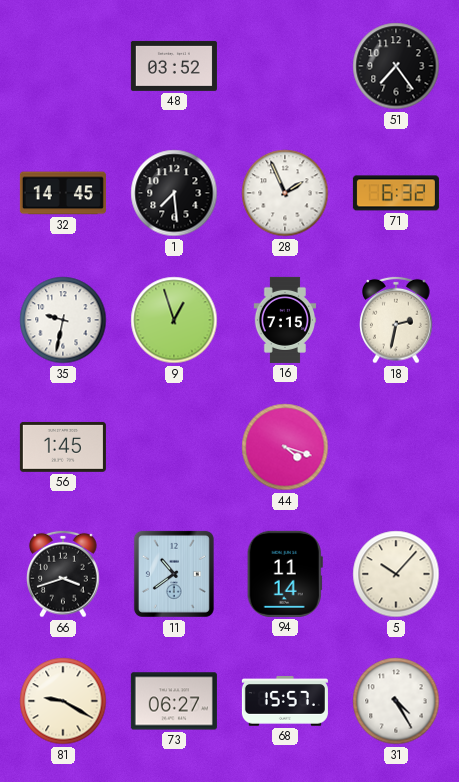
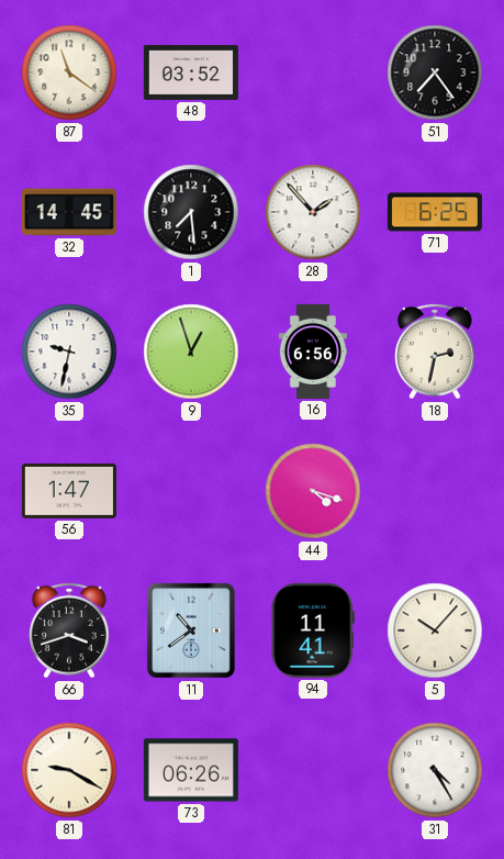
87: none -> 11:21
28: 1:56 -> 1:53
71: 6:32 -> 6:25
16: 7:15 -> 6:56
56: 1:45 -> 1:47
94: 11:14 -> 11:41
73: 06:27 -> 06:26
68: 15:57 -> none
